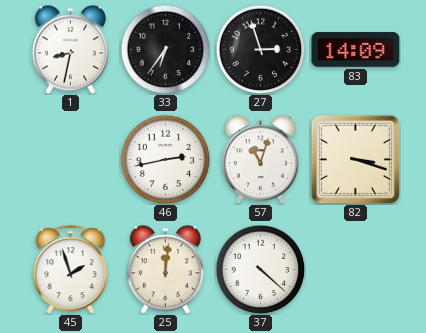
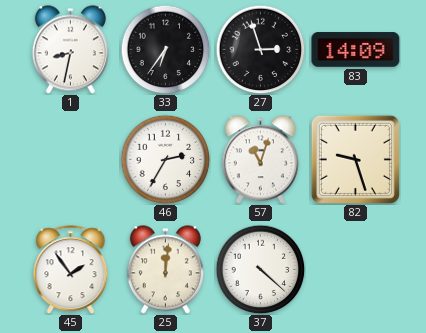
46: 2:43 -> 2:35
82: 3:18 -> 9:27
45: 1:57 -> 1:54
